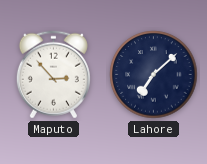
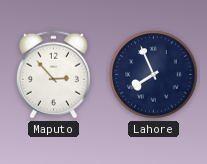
Lahore: 7:08 -> 7:56
